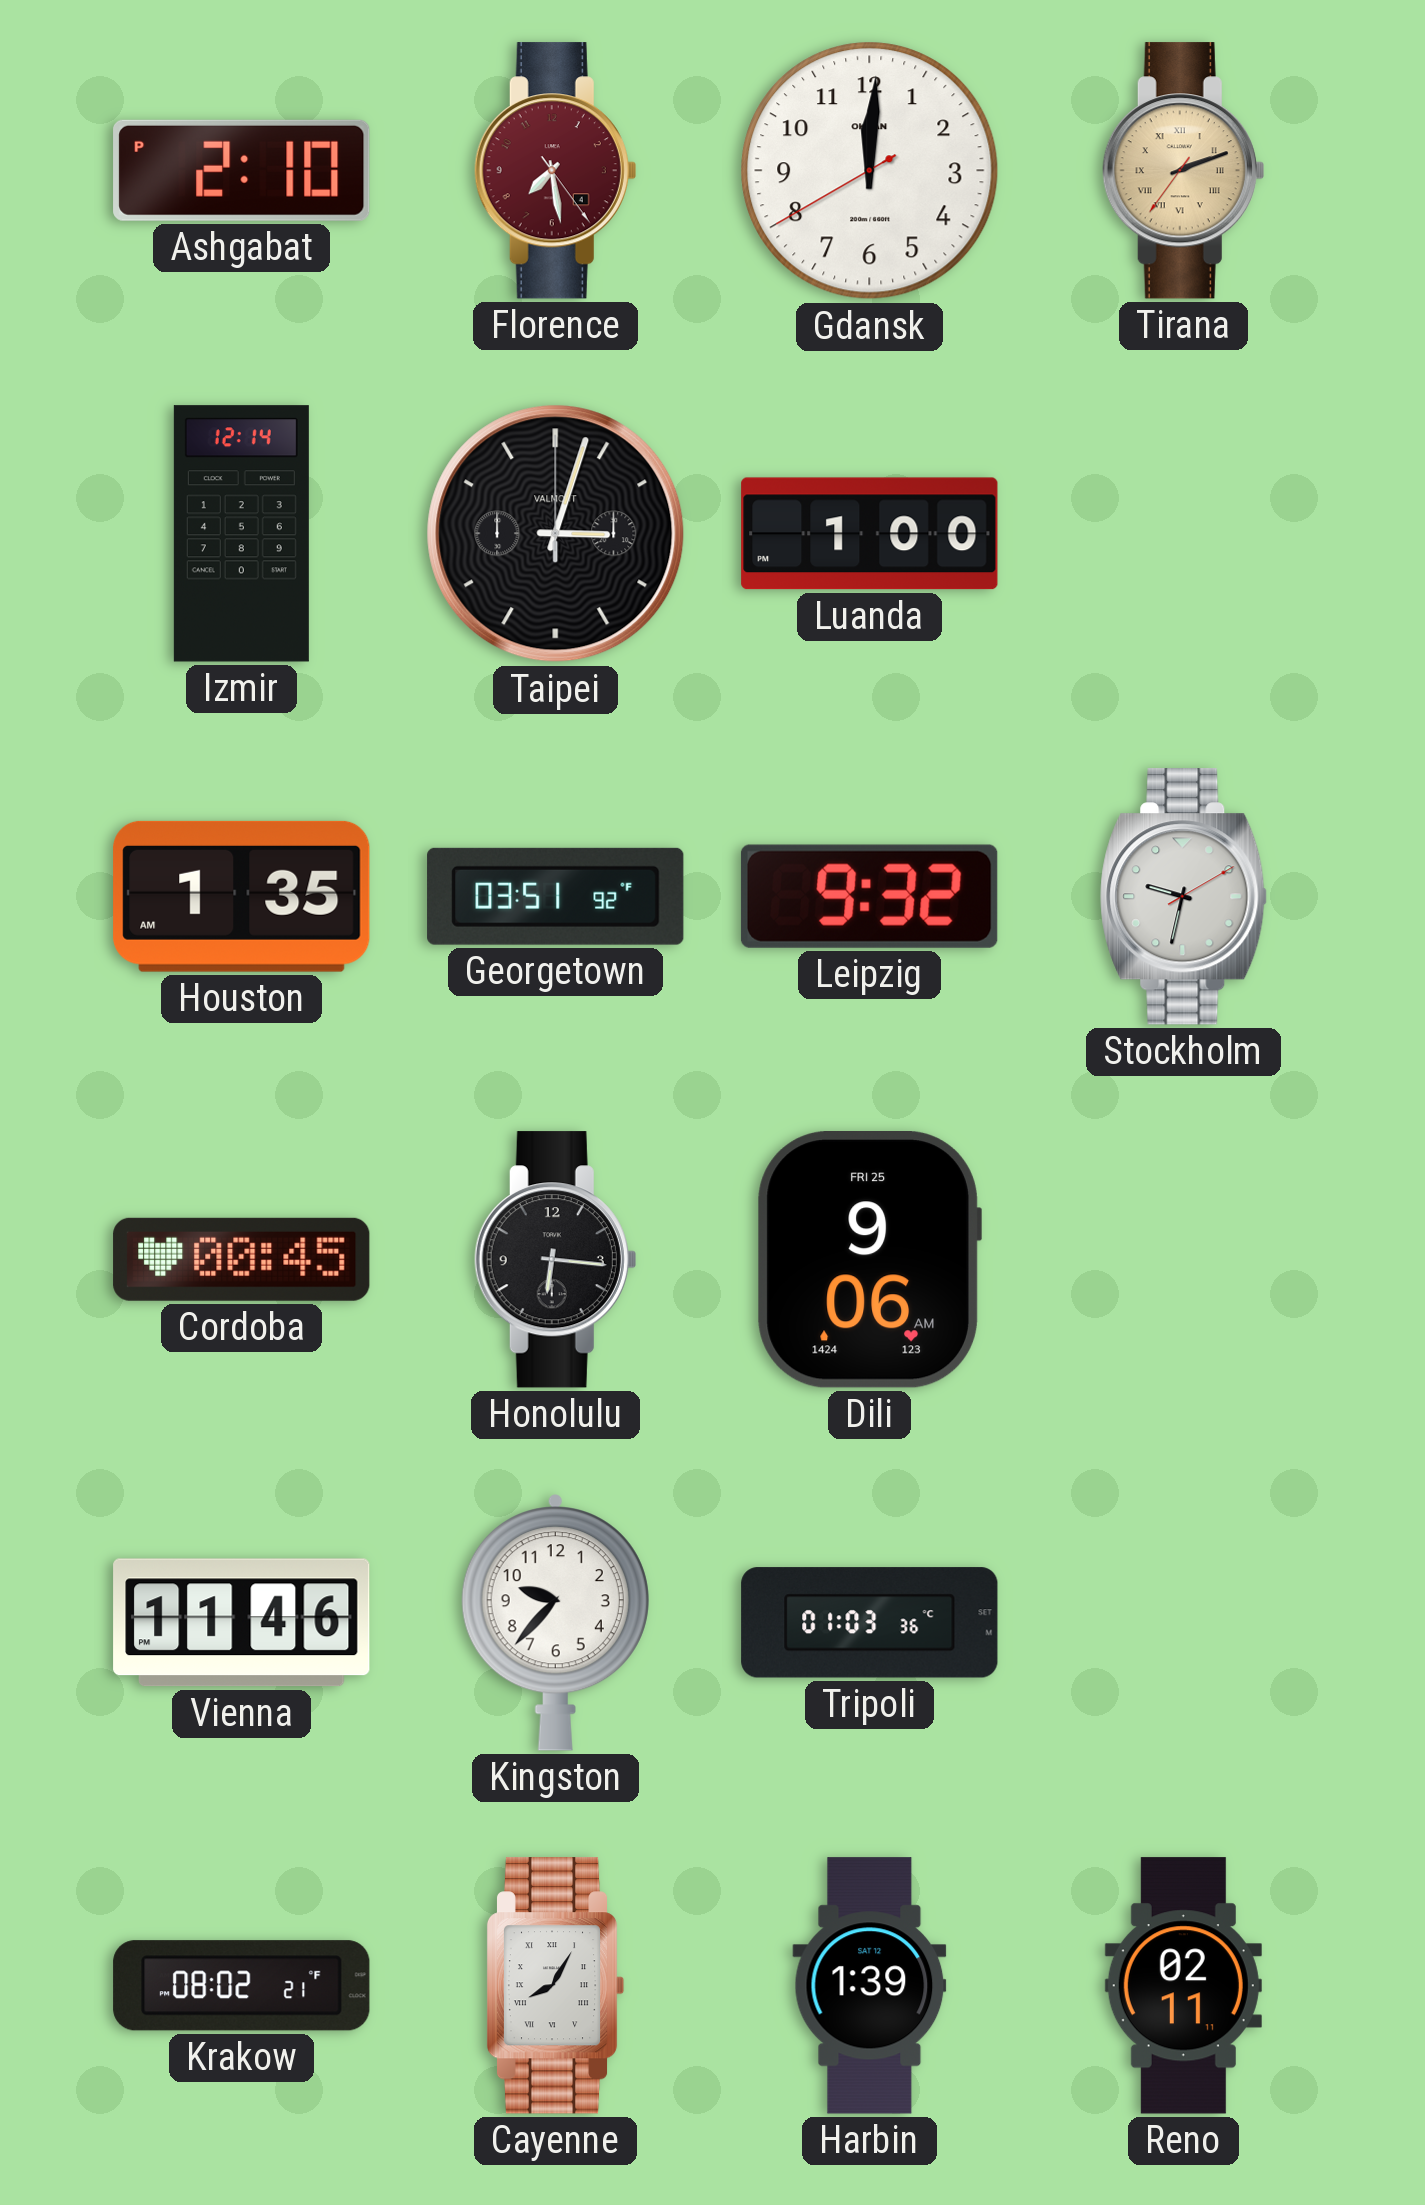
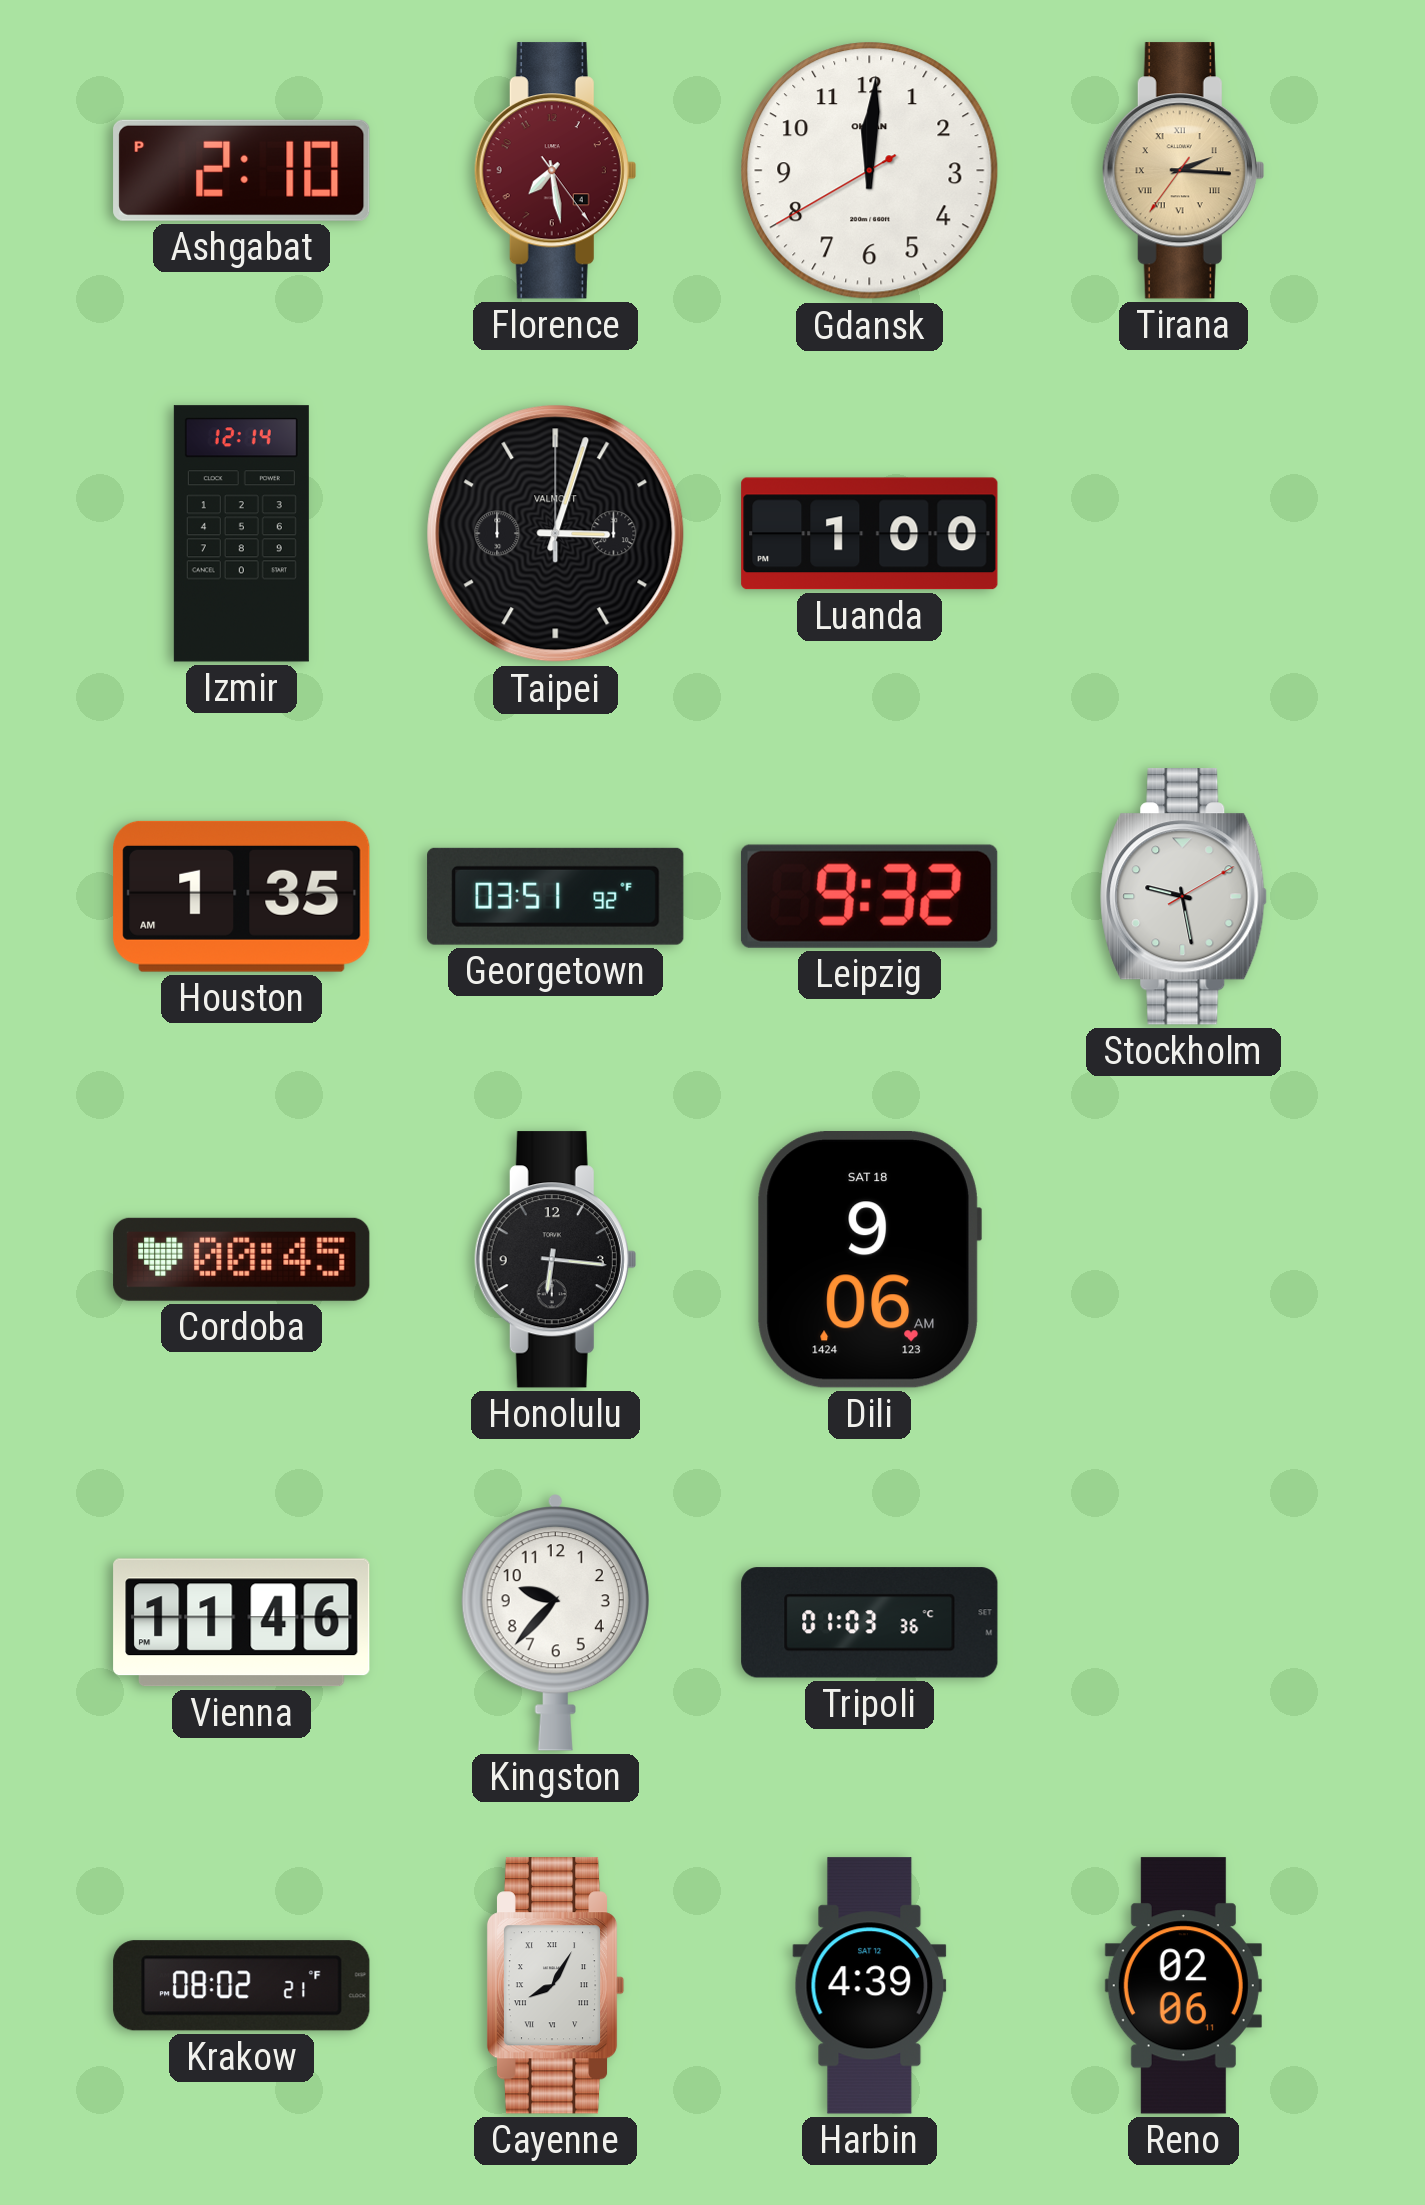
Tirana: 2:11 -> 2:15
Stockholm: 9:32 -> 9:28
Dili date: FRI 25 -> SAT 18
Harbin: 1:39 -> 4:39
Reno: 02:11 -> 02:06
